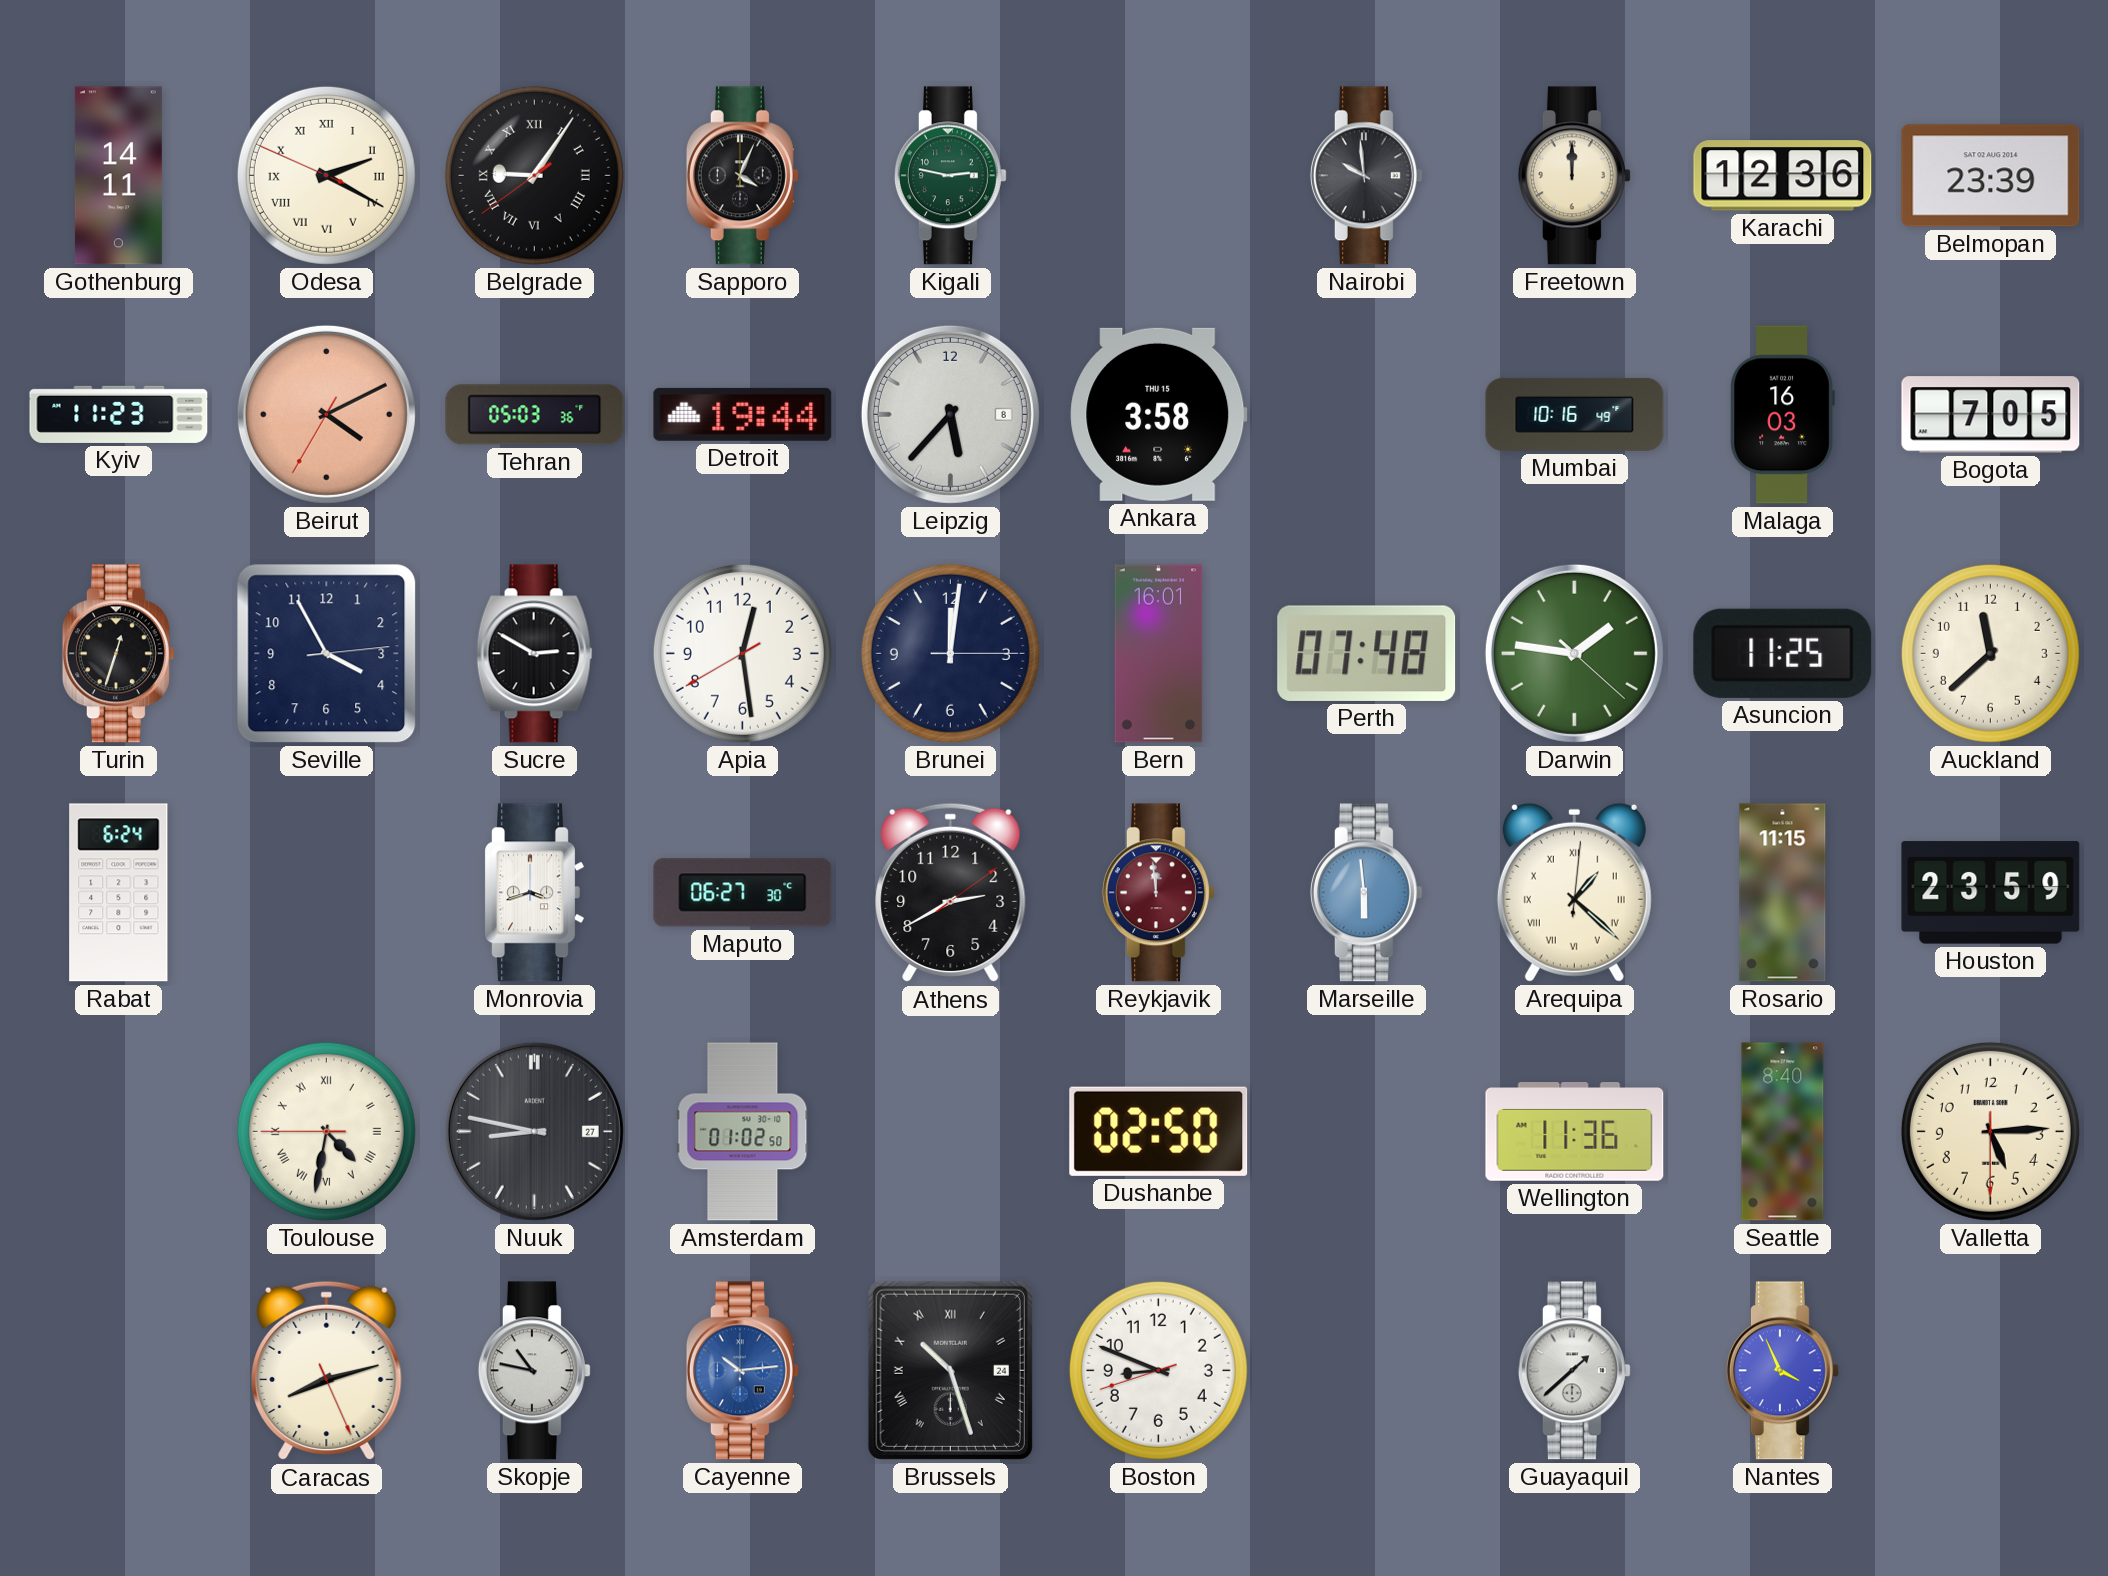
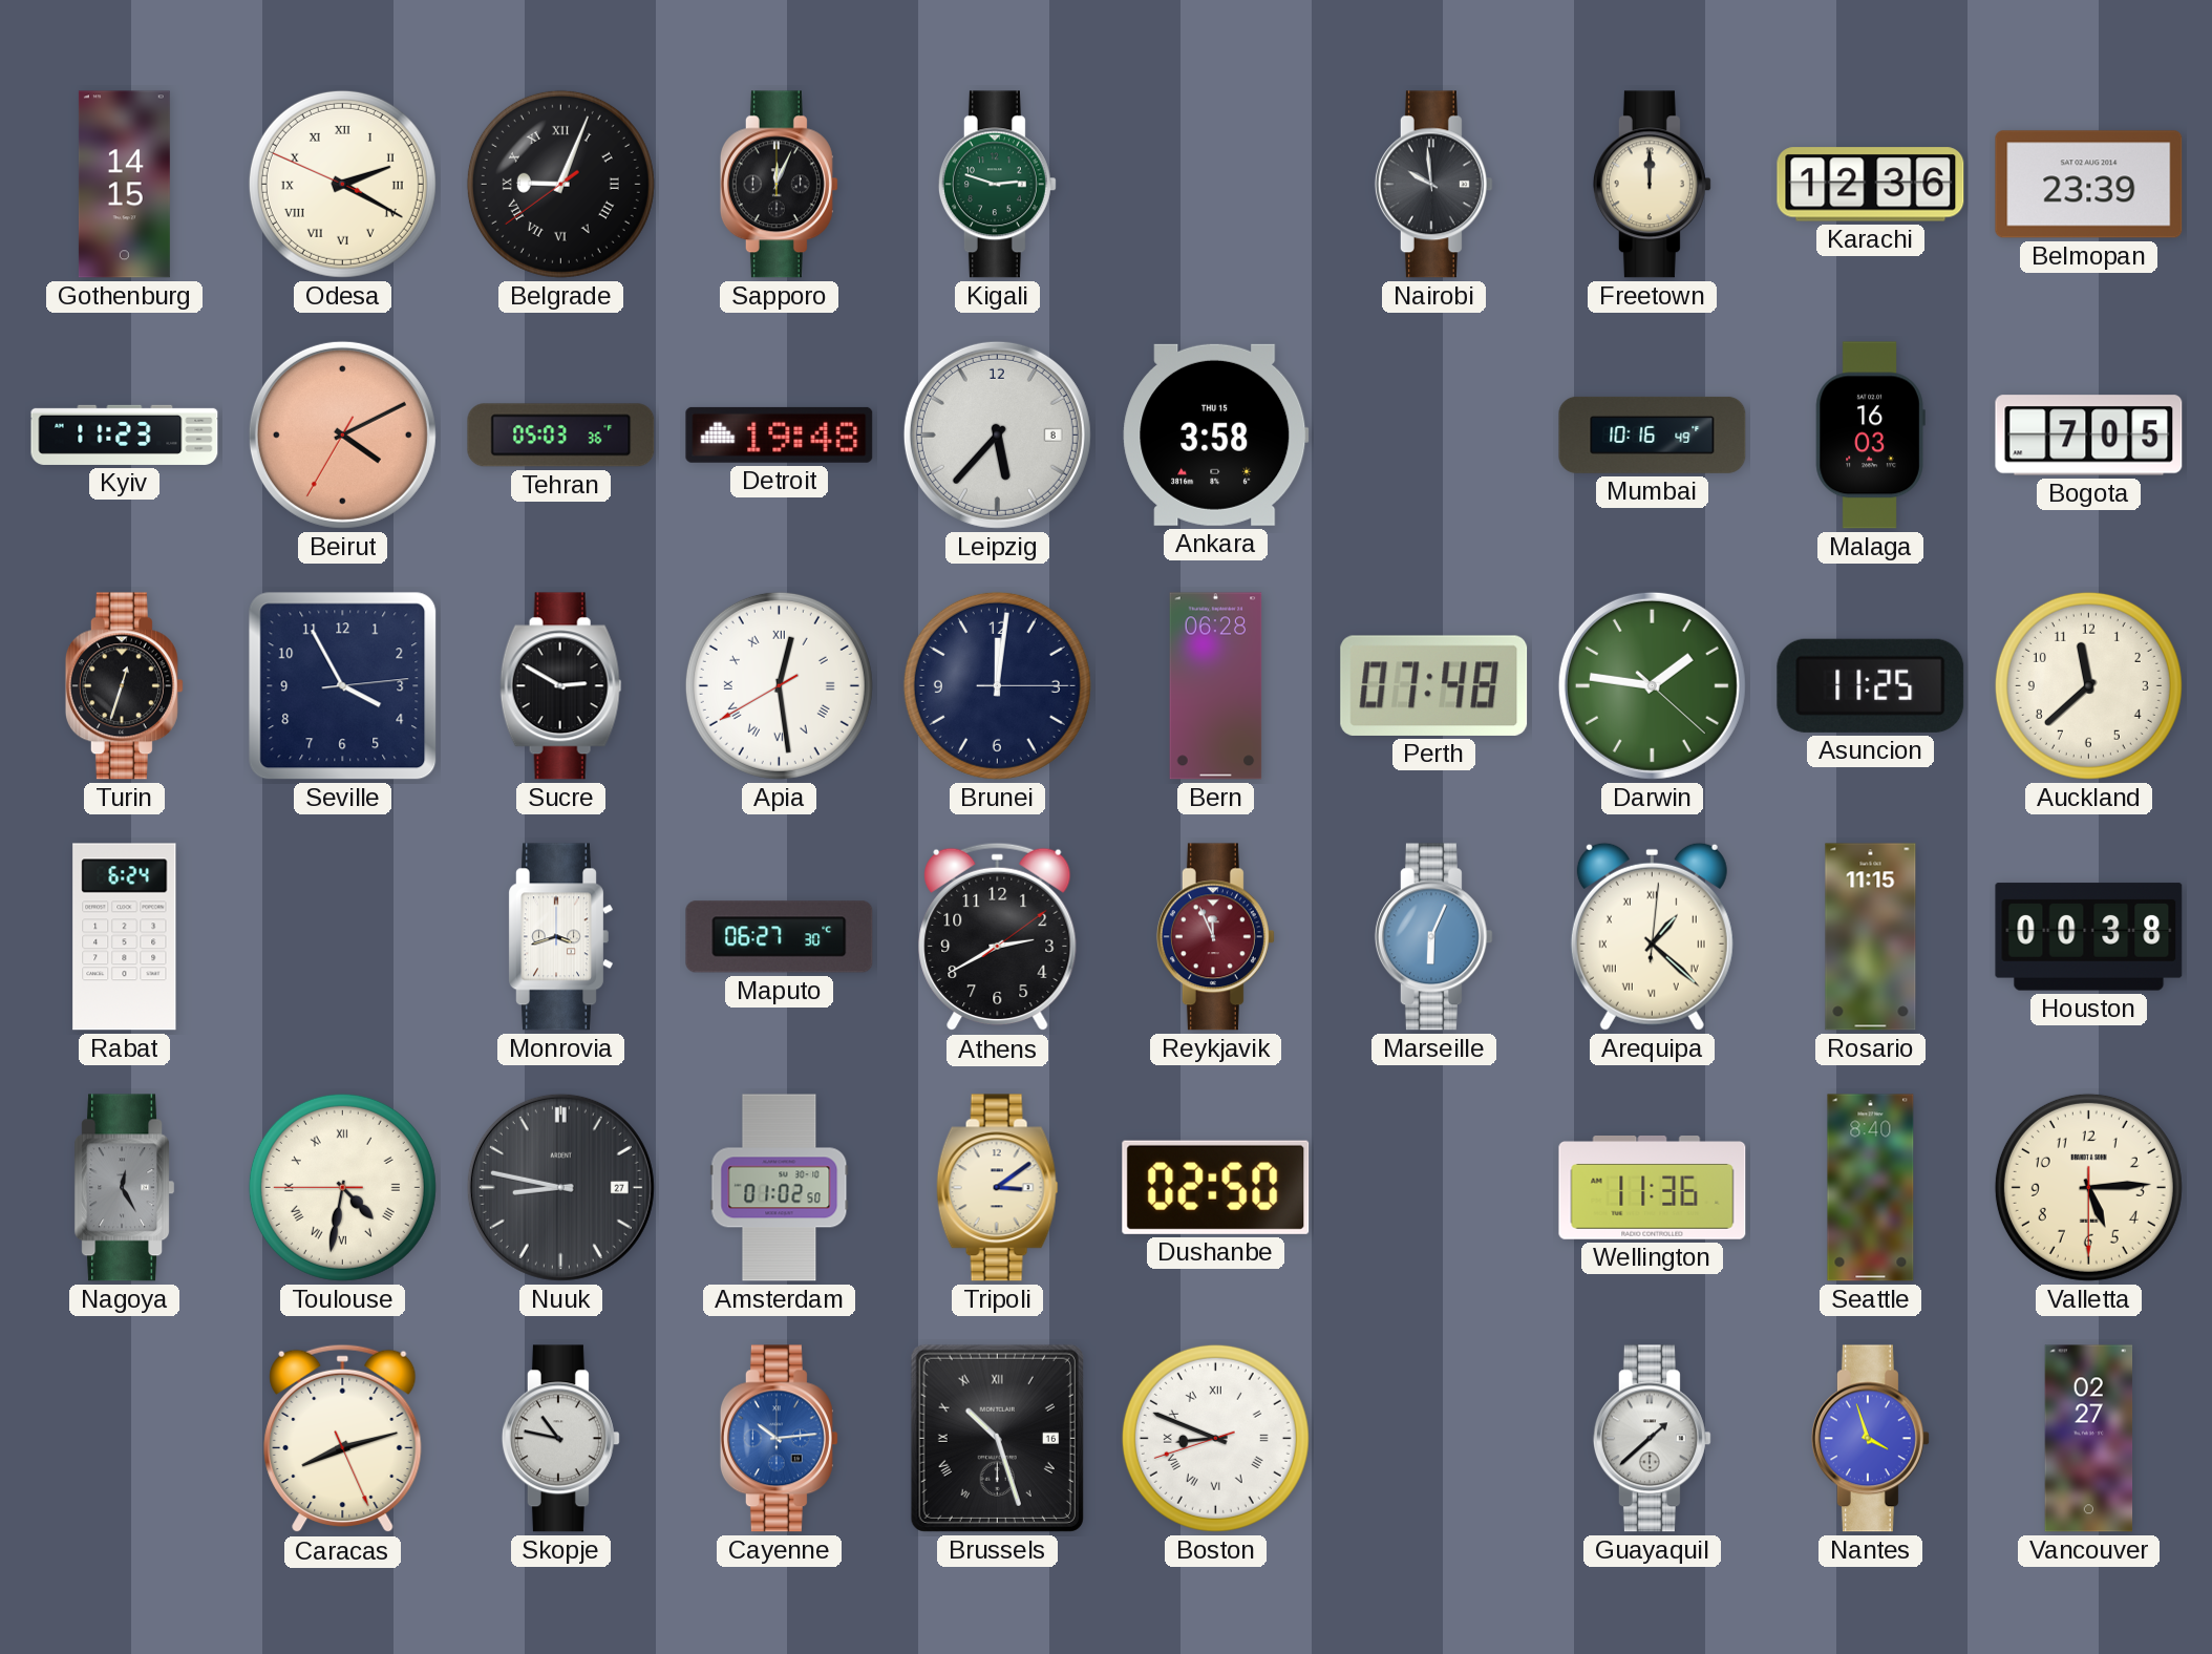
Gothenburg: 14:11 -> 14:15
Belgrade: 9:05 -> 9:03
Sapporo: 4:04 -> 12:04
Kigali: 2:47 -> 2:48
Detroit: 19:44 -> 19:48
Apia numerals: Arabic -> Roman
Bern: 16:01 -> 06:28
Reykjavik: 11:59 -> 11:56
Marseille: 5:59 -> 6:04
Houston: 23:59 -> 00:38
Nagoya: none -> 12:25
Tripoli: none -> 3:09
Brussels date: 24 -> 16
Boston numerals: Arabic -> Roman
Nantes: 3:56 -> 3:57
Vancouver: none -> 02:27
